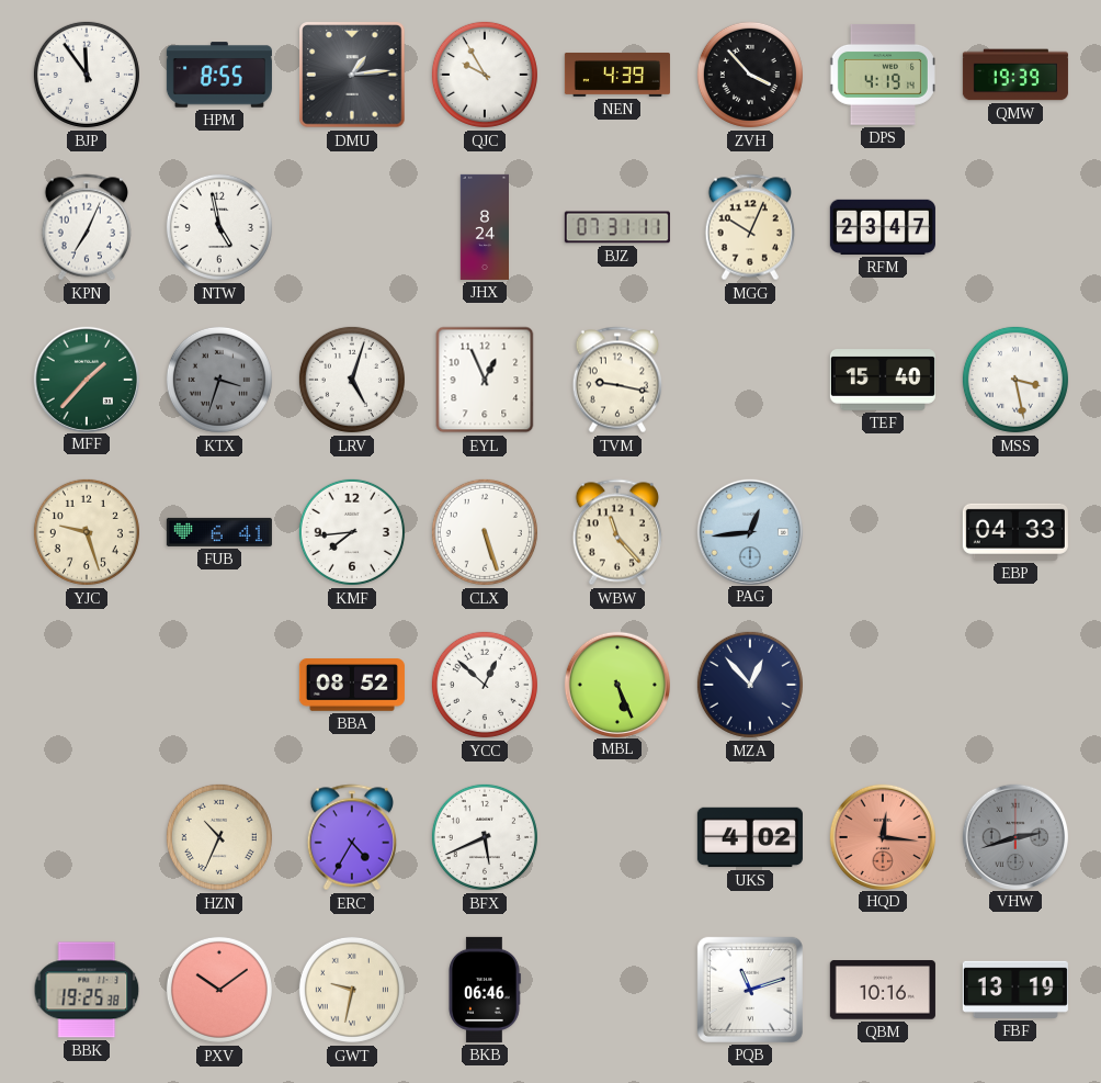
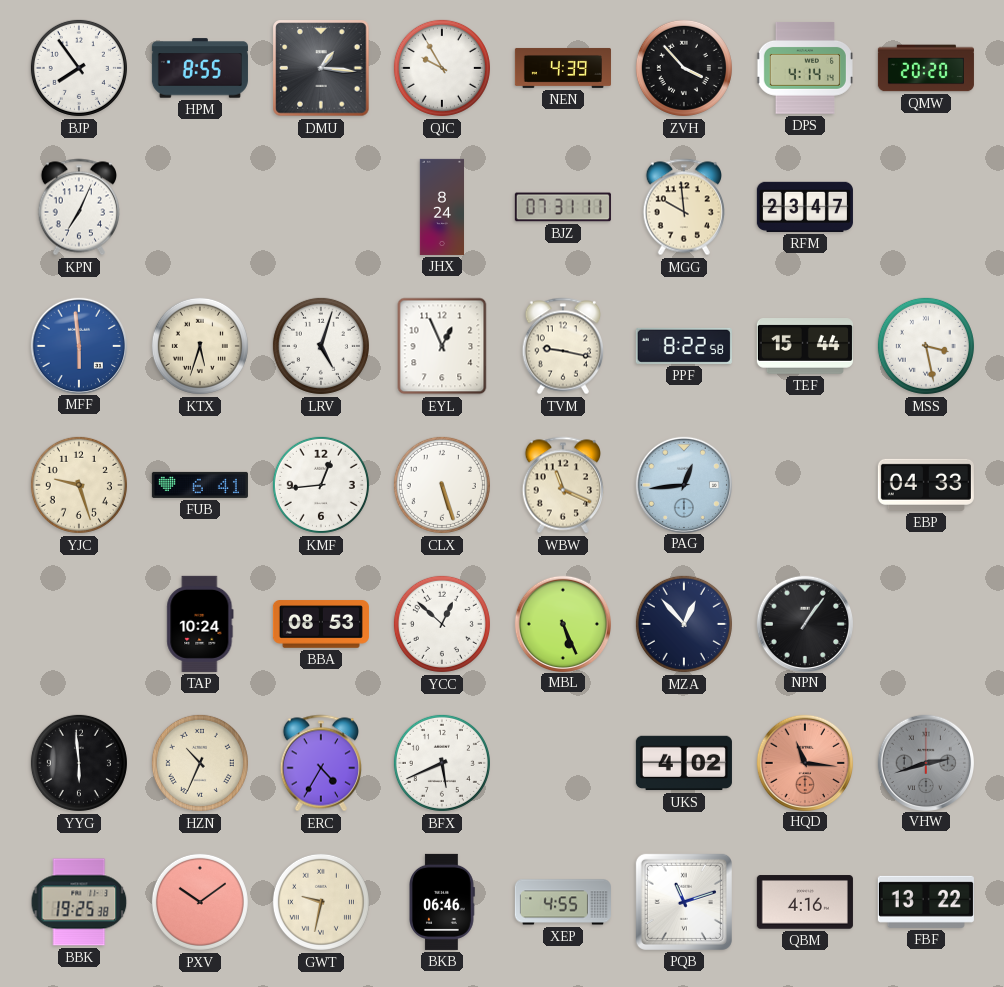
BJP: 11:54 -> 7:54
DMU: 1:14 -> 1:16
DPS: 4:19 -> 4:14
QMW: 19:39 -> 20:20
NTW: 4:58 -> none
MGG: 10:04 -> 9:59
MFF: 1:37 -> 5:59
MFF dial: green -> blue
KTX: 3:33 -> 5:33
KTX dial: grey -> cream
PPF: none -> 8:22
TEF: 15:40 -> 15:44
KMF: 7:44 -> 12:44
WBW: 11:23 -> 11:19
TAP: none -> 10:24
BBA: 08:52 -> 08:53
NPN: none -> 1:06
YYG: none -> 5:59
HQD: 12:16 -> 11:16
XEP: none -> 4:55
QBM: 10:16 -> 4:16
FBF: 13:19 -> 13:22
